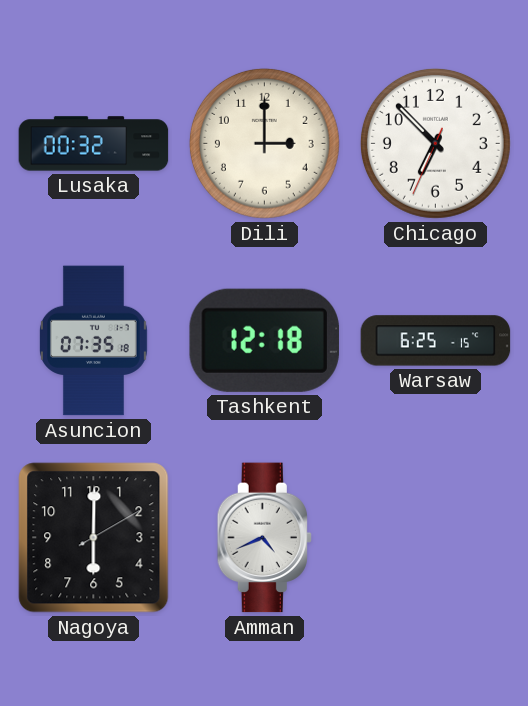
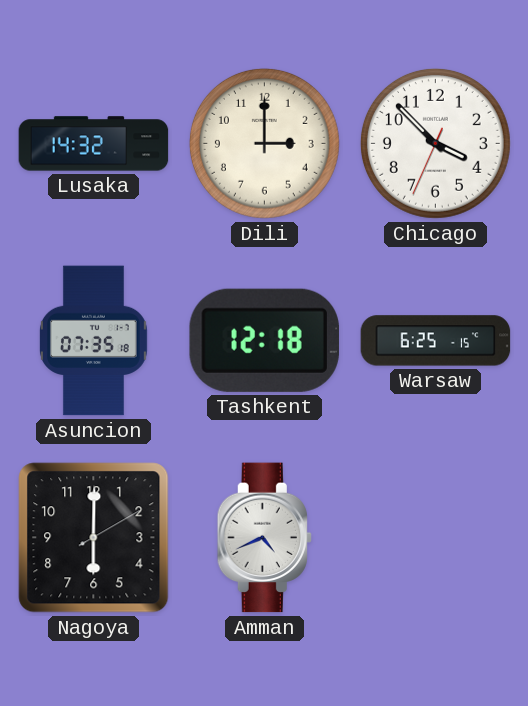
Lusaka: 00:32 -> 14:32
Chicago: 6:52 -> 3:52
